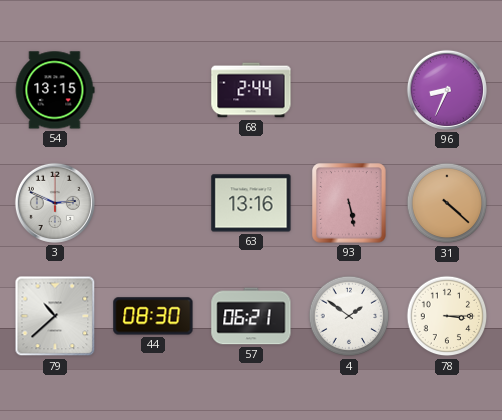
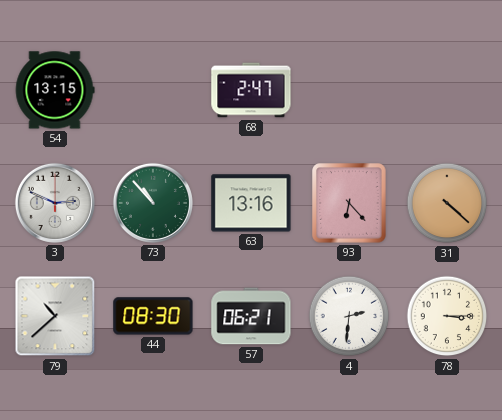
68: 2:44 -> 2:47
96: 8:34 -> none
73: none -> 10:53
93: 5:28 -> 6:23
4: 1:51 -> 2:31
